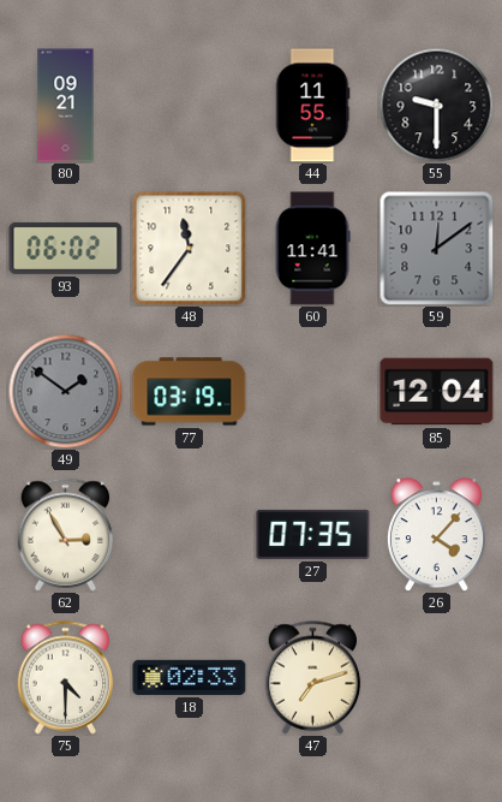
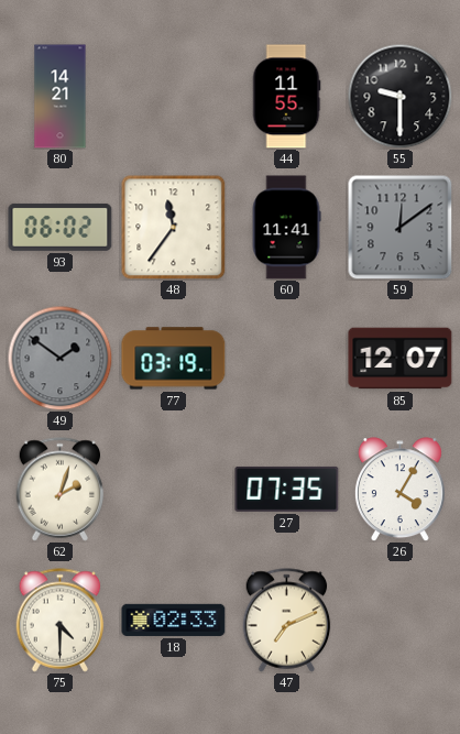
80: 09:21 -> 14:21
85: 12:04 -> 12:07
62: 2:55 -> 2:03
26: 4:07 -> 4:05
47: 7:12 -> 7:11
